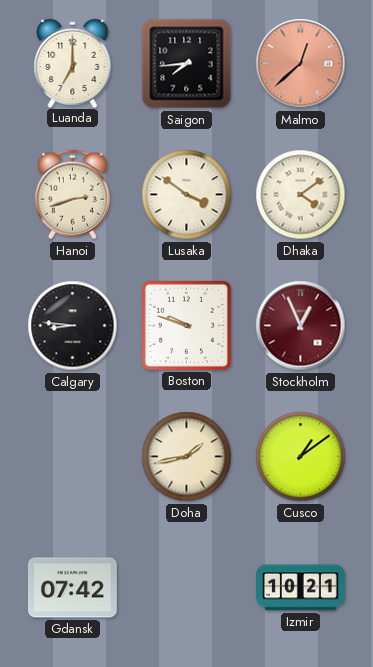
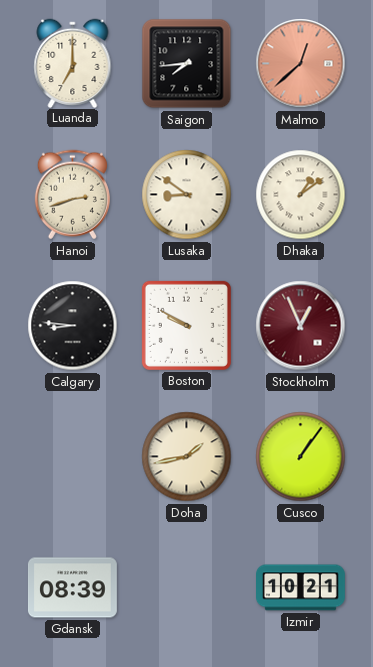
Lusaka: 3:51 -> 8:51
Dhaka: 4:09 -> 1:09
Boston: 9:48 -> 9:50
Cusco: 1:09 -> 1:06
Gdansk: 07:42 -> 08:39
